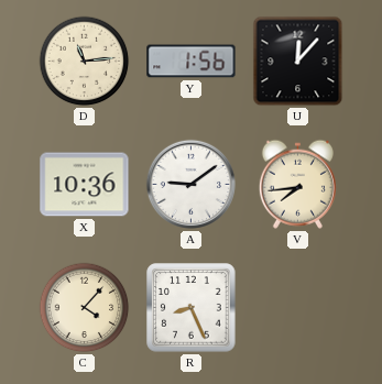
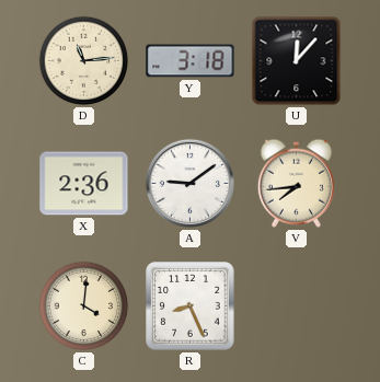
Y: 1:56 -> 3:18
X: 10:36 -> 2:36
C: 4:07 -> 4:01
